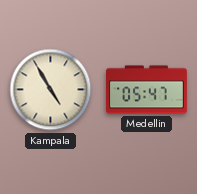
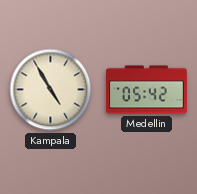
Medellin: 05:47 -> 05:42
